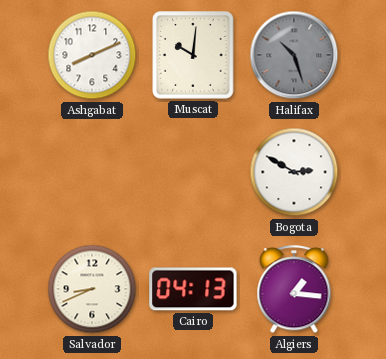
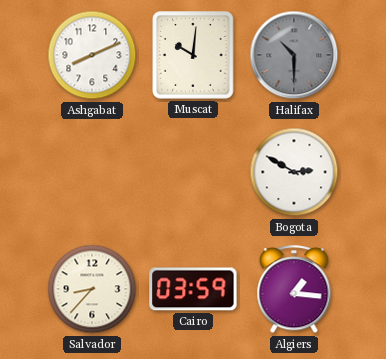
Halifax: 10:27 -> 10:30
Salvador: 8:41 -> 8:37
Cairo: 04:13 -> 03:59
